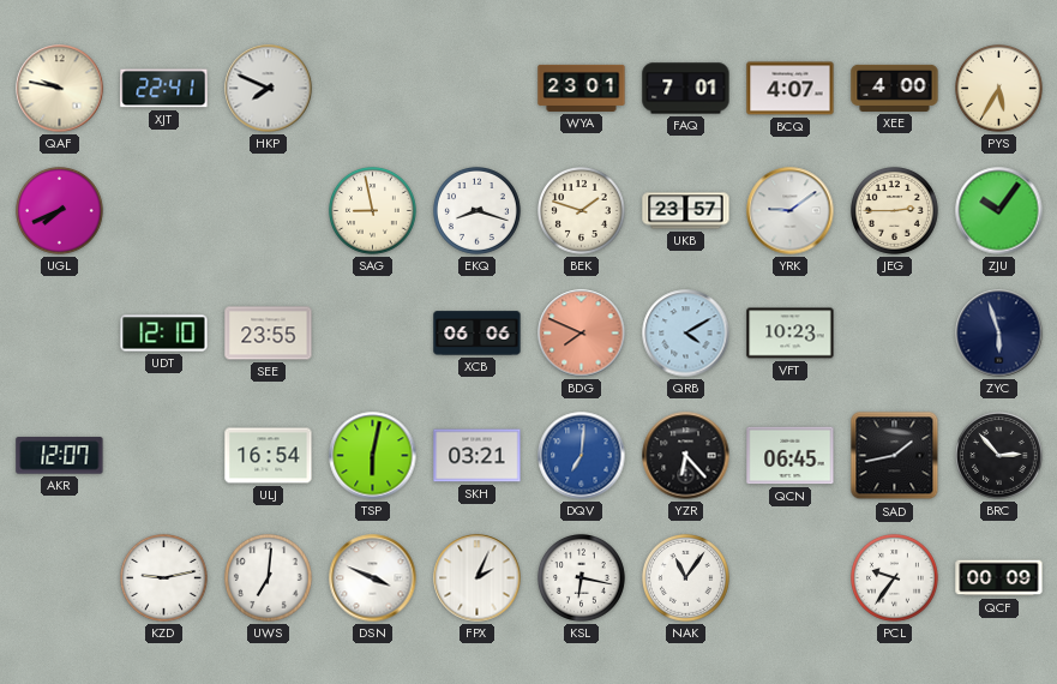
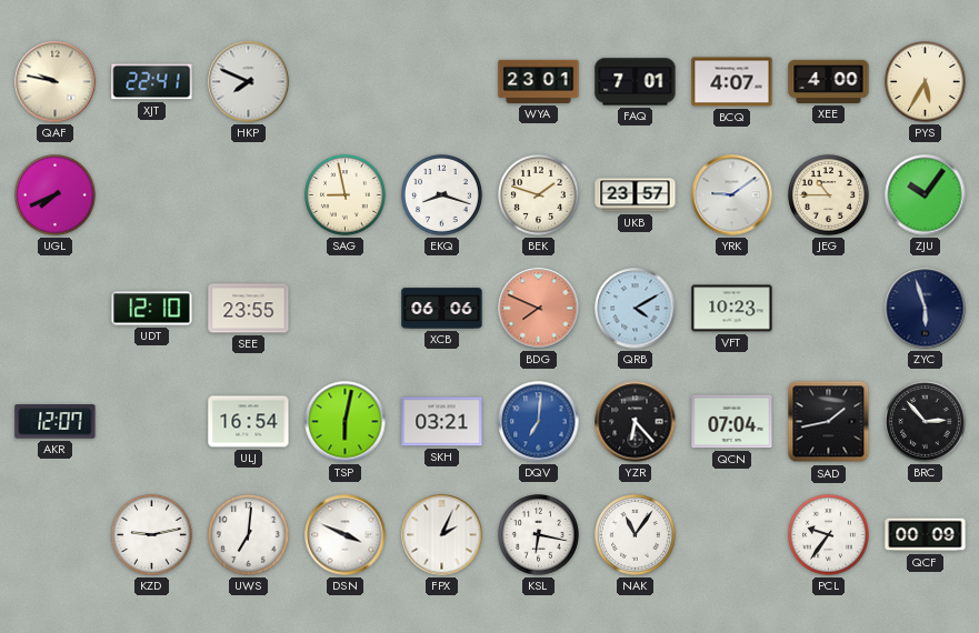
JEG: 2:45 -> 10:45
QCN: 06:45 -> 07:04
